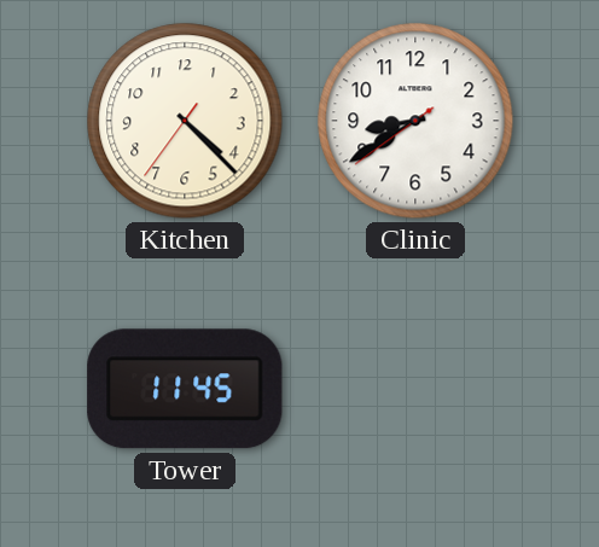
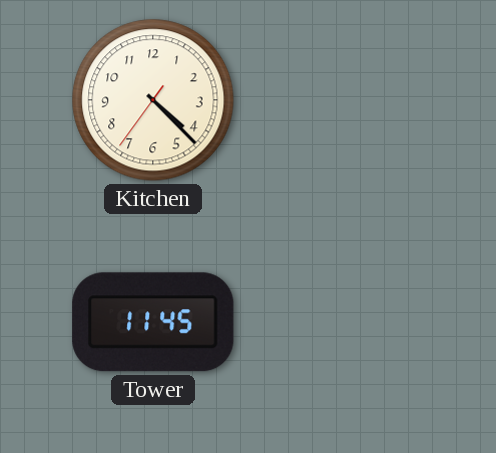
Clinic: 8:39 -> none
